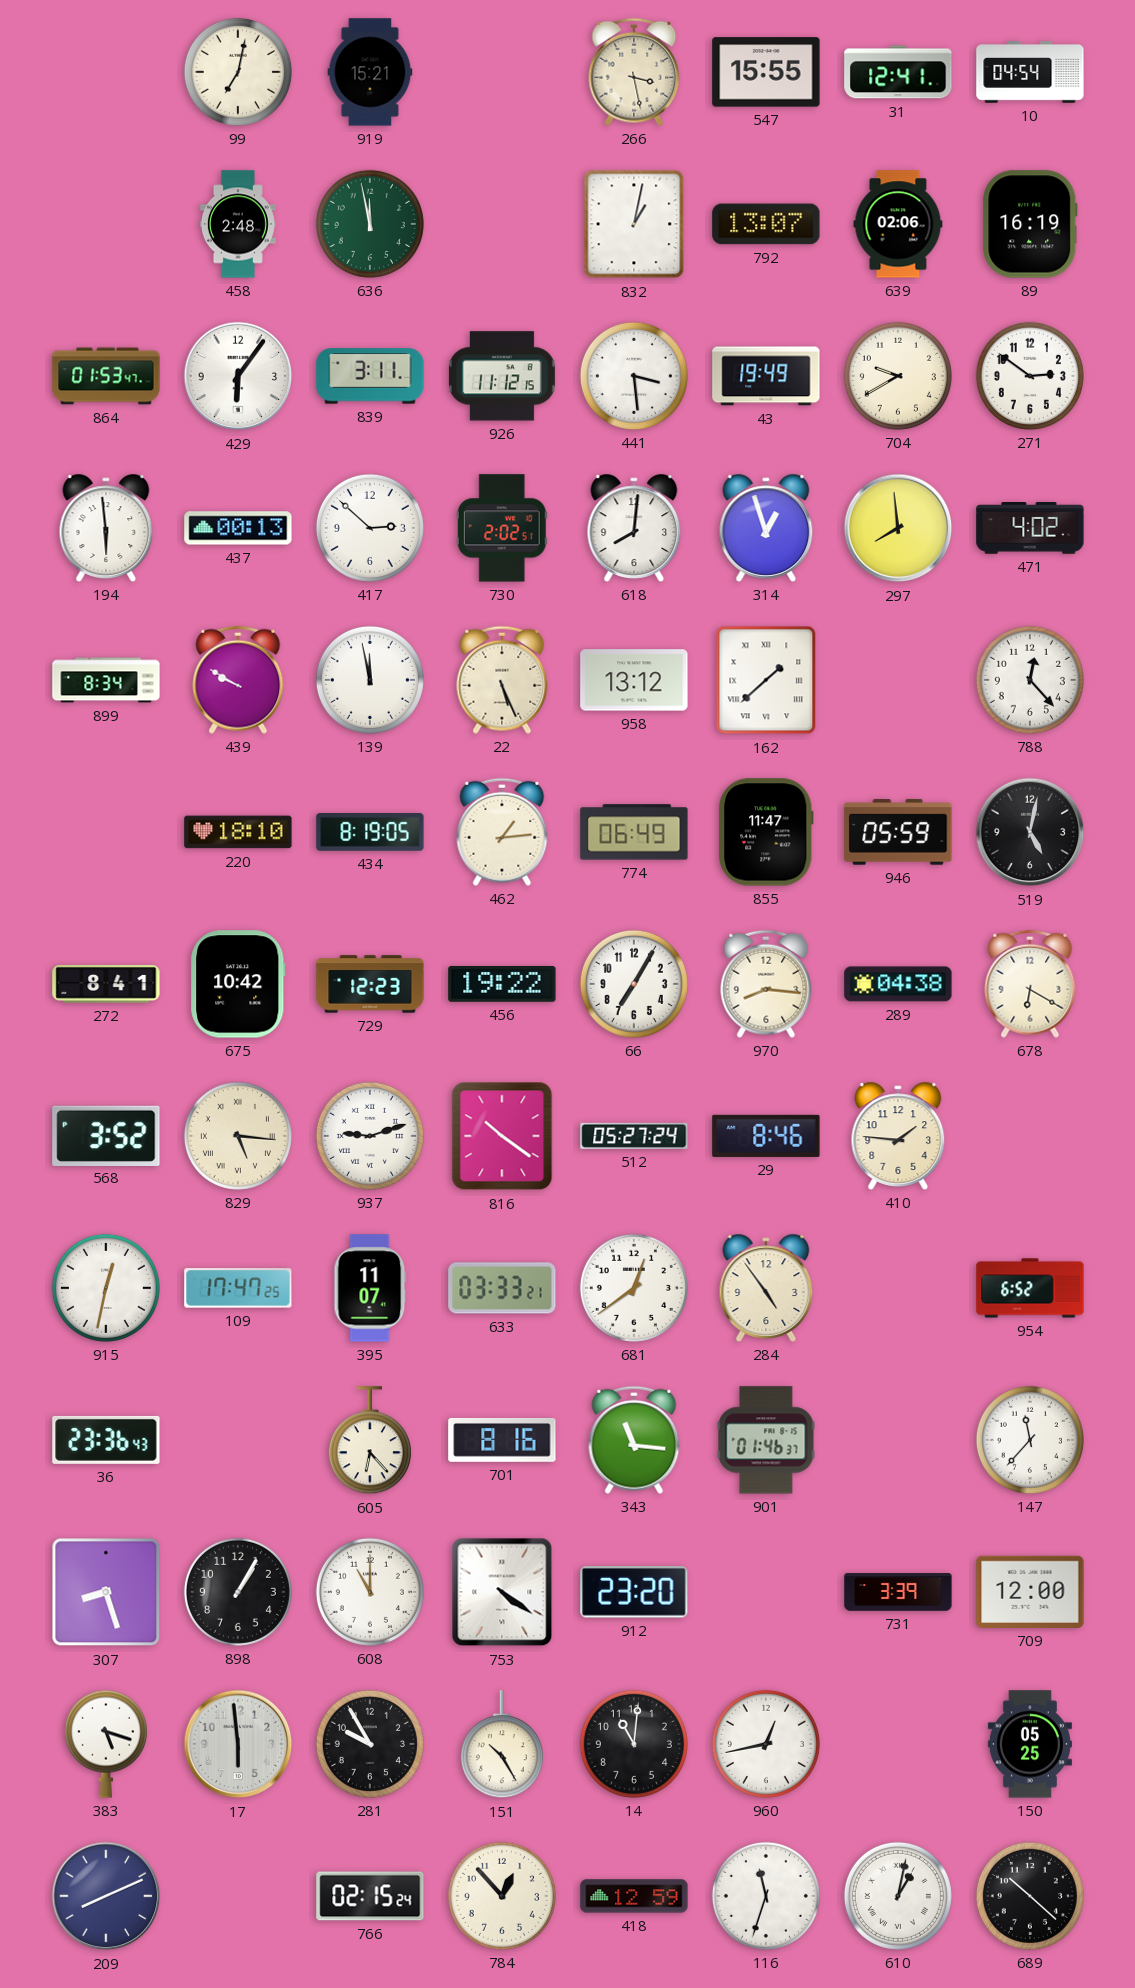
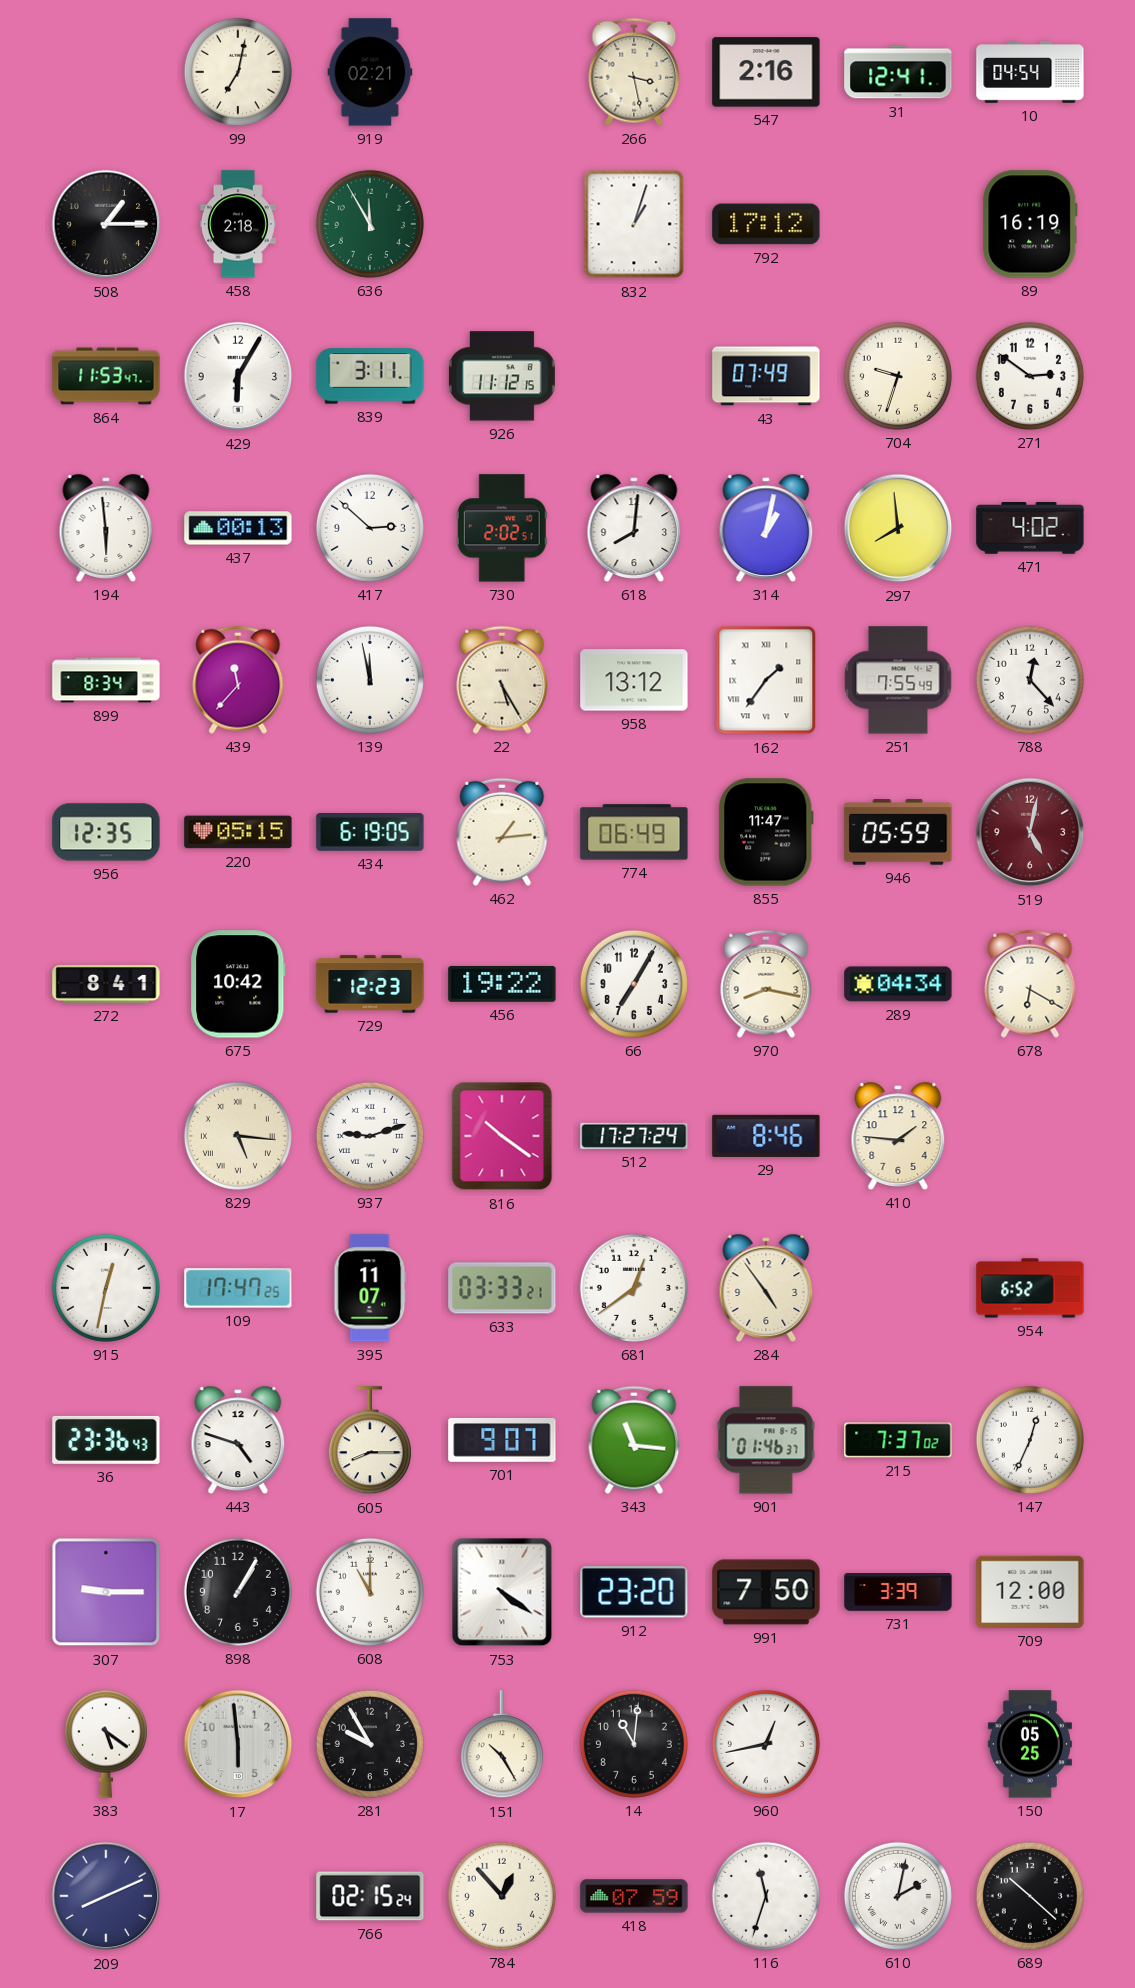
919: 15:21 -> 02:21
547: 15:55 -> 2:16
508: none -> 1:15
458: 2:48 -> 2:18
636: 11:58 -> 11:55
832: 1:02 -> 1:03
792: 13:07 -> 17:12
639: 02:06 -> none
864: 01:53 -> 11:53
429: 6:06 -> 6:05
441: 3:29 -> none
43: 19:49 -> 07:49
704: 9:40 -> 9:33
314: 12:57 -> 1:02
439: 9:50 -> 11:37
22: 5:26 -> 5:25
162: 1:38 -> 1:36
251: none -> 7:55
956: none -> 12:35
220: 18:10 -> 05:15
434: 8:19 -> 6:19
519 dial: black -> burgundy
970: 8:16 -> 8:17
289: 04:38 -> 04:34
568: 3:52 -> none
512: 05:27 -> 17:27
443: none -> 4:48
605: 6:23 -> 8:15
701: 8:16 -> 9:07
215: none -> 7:37
147: 11:37 -> 12:34
307: 8:27 -> 9:15
991: none -> 7:50
383: 5:18 -> 5:21
418: 12:59 -> 07:59
610: 1:02 -> 2:02
